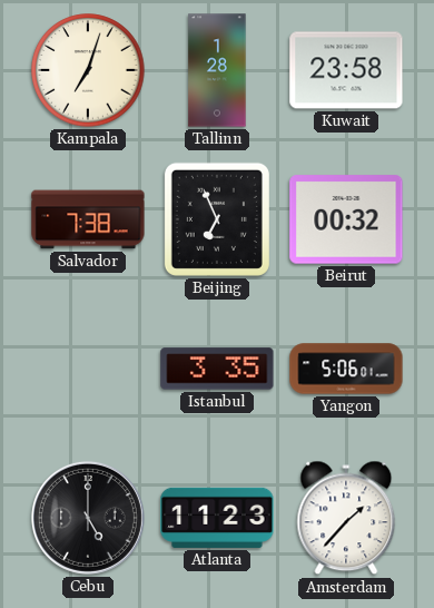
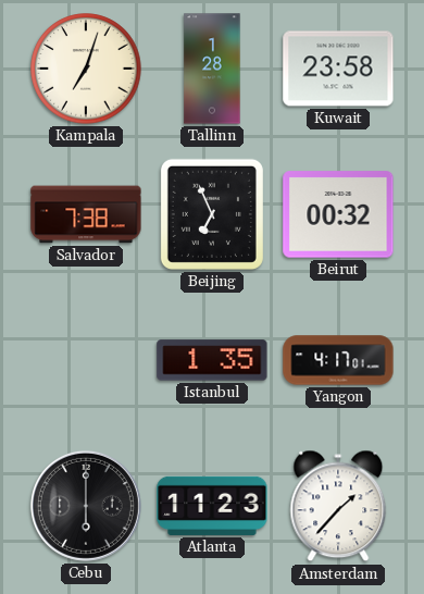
Istanbul: 3:35 -> 1:35
Yangon: 5:06 -> 4:17
Cebu: 5:00 -> 6:00
